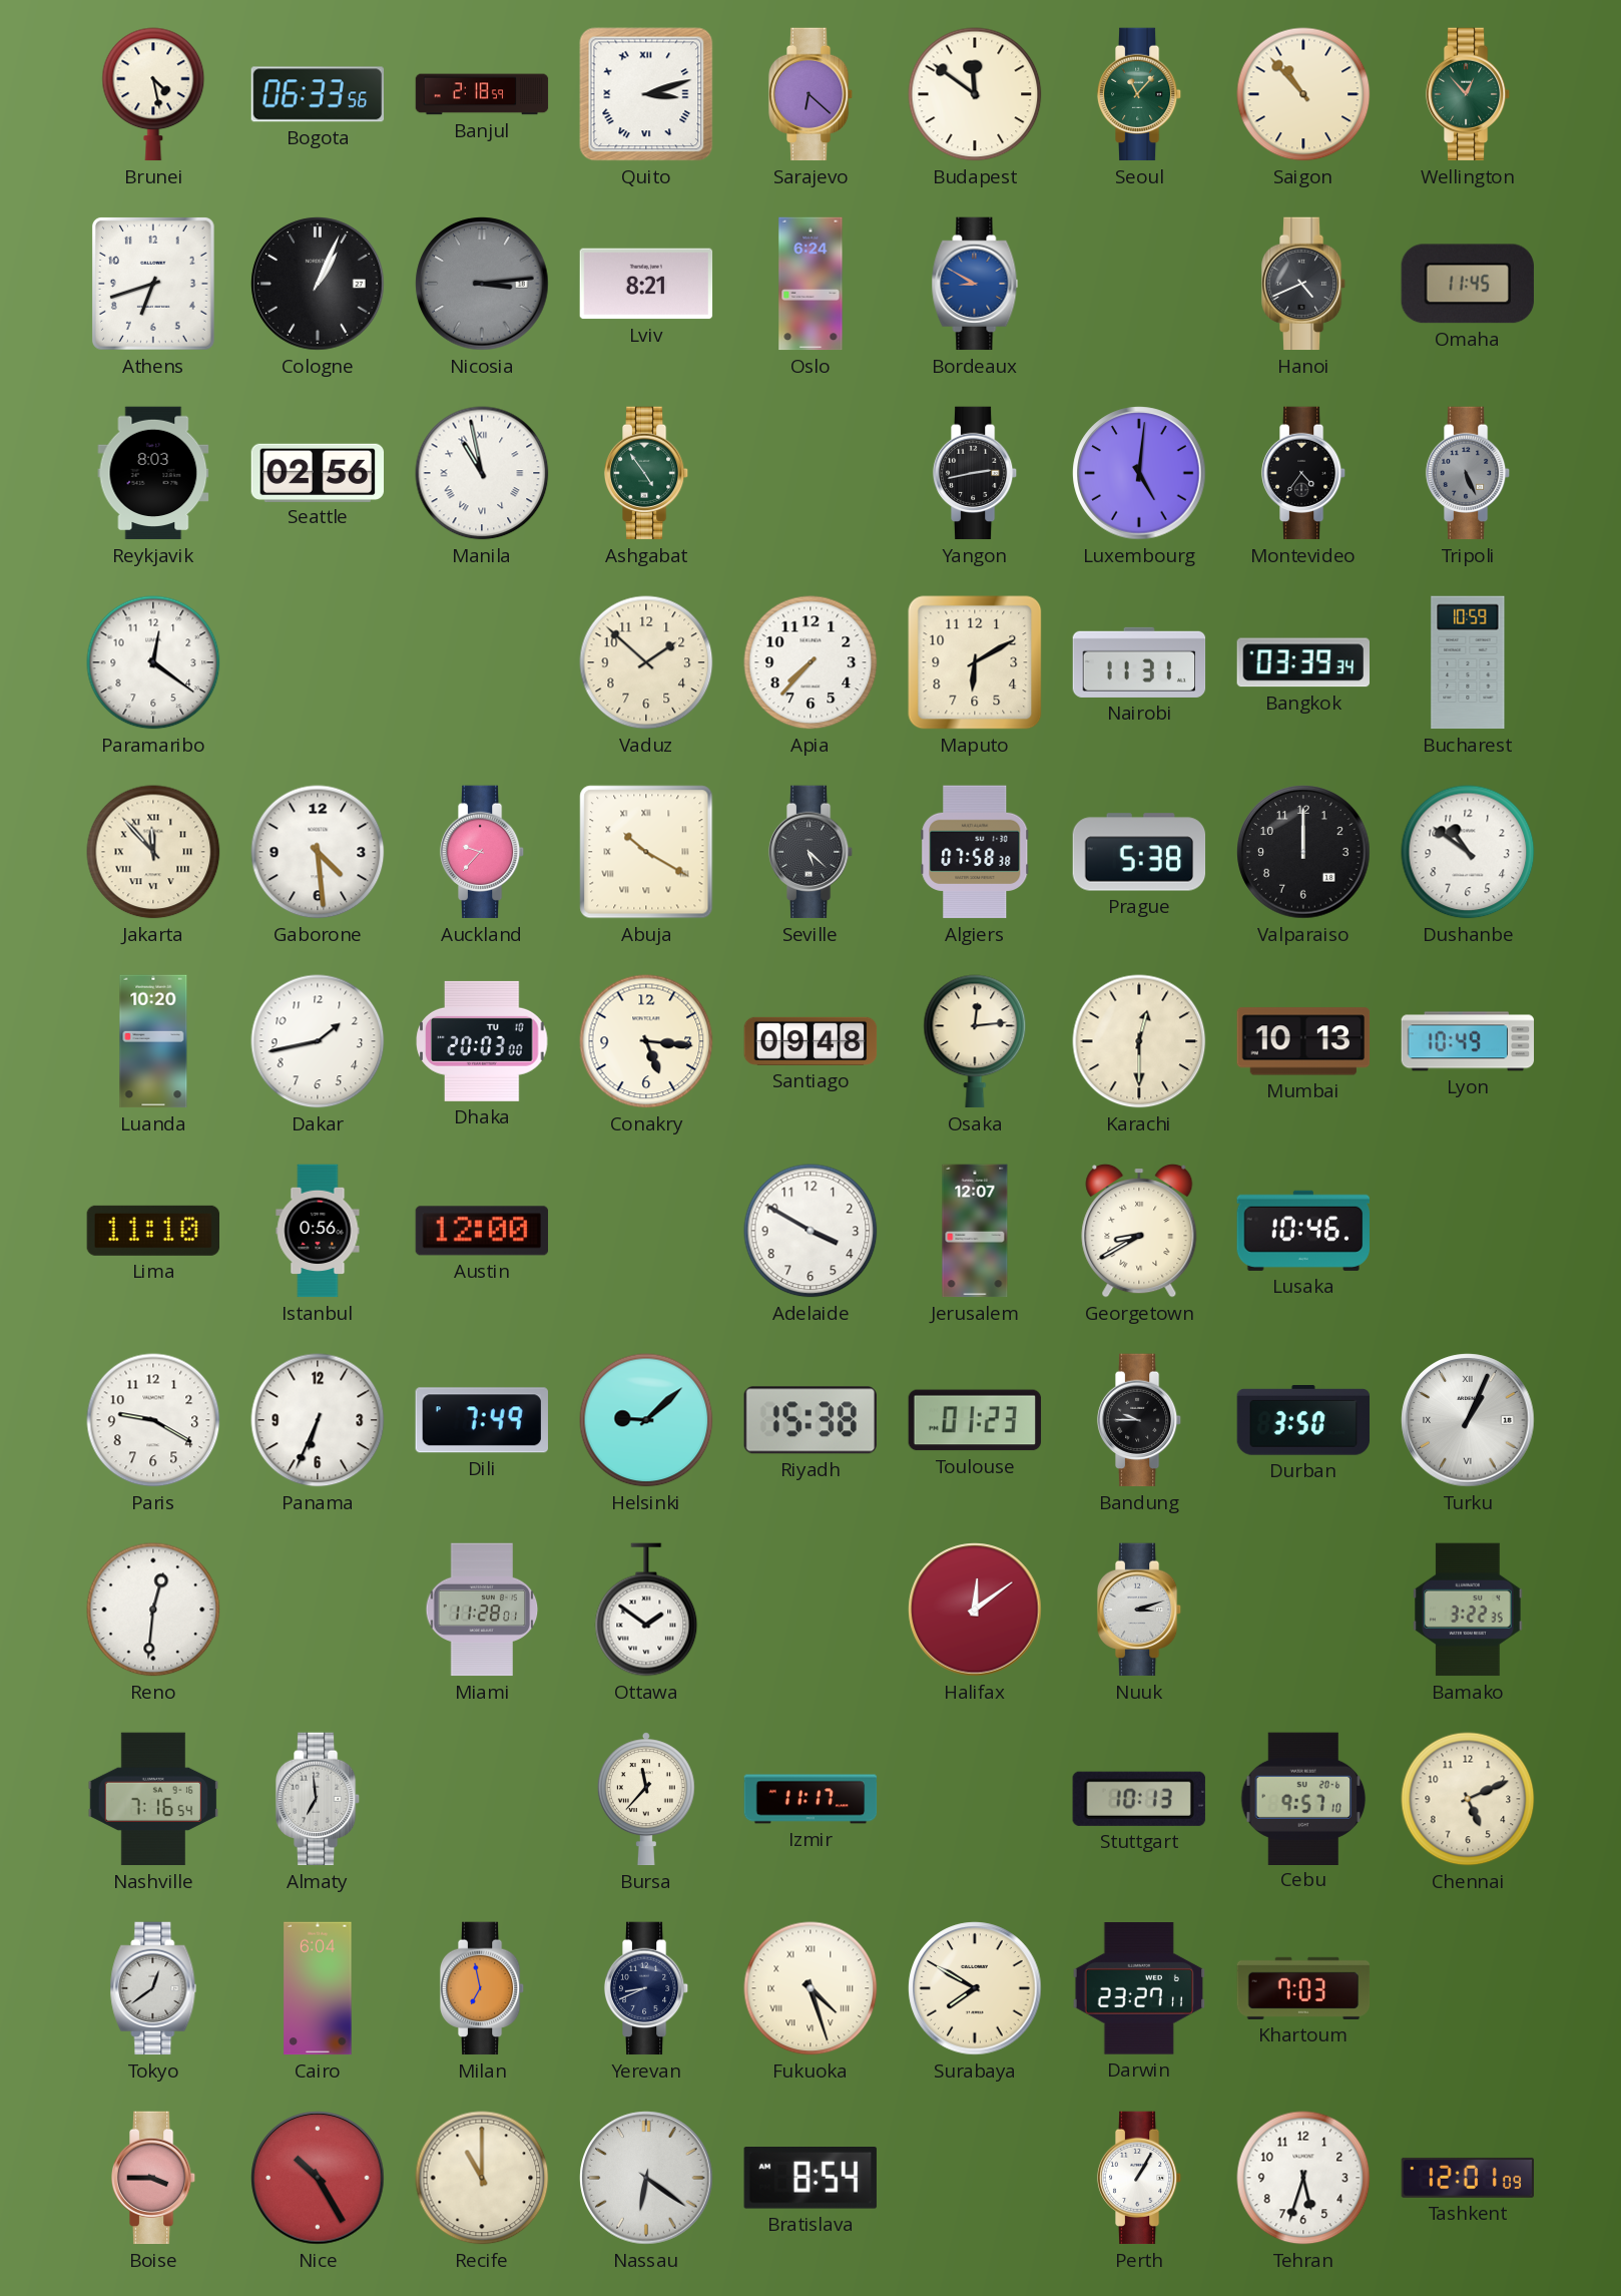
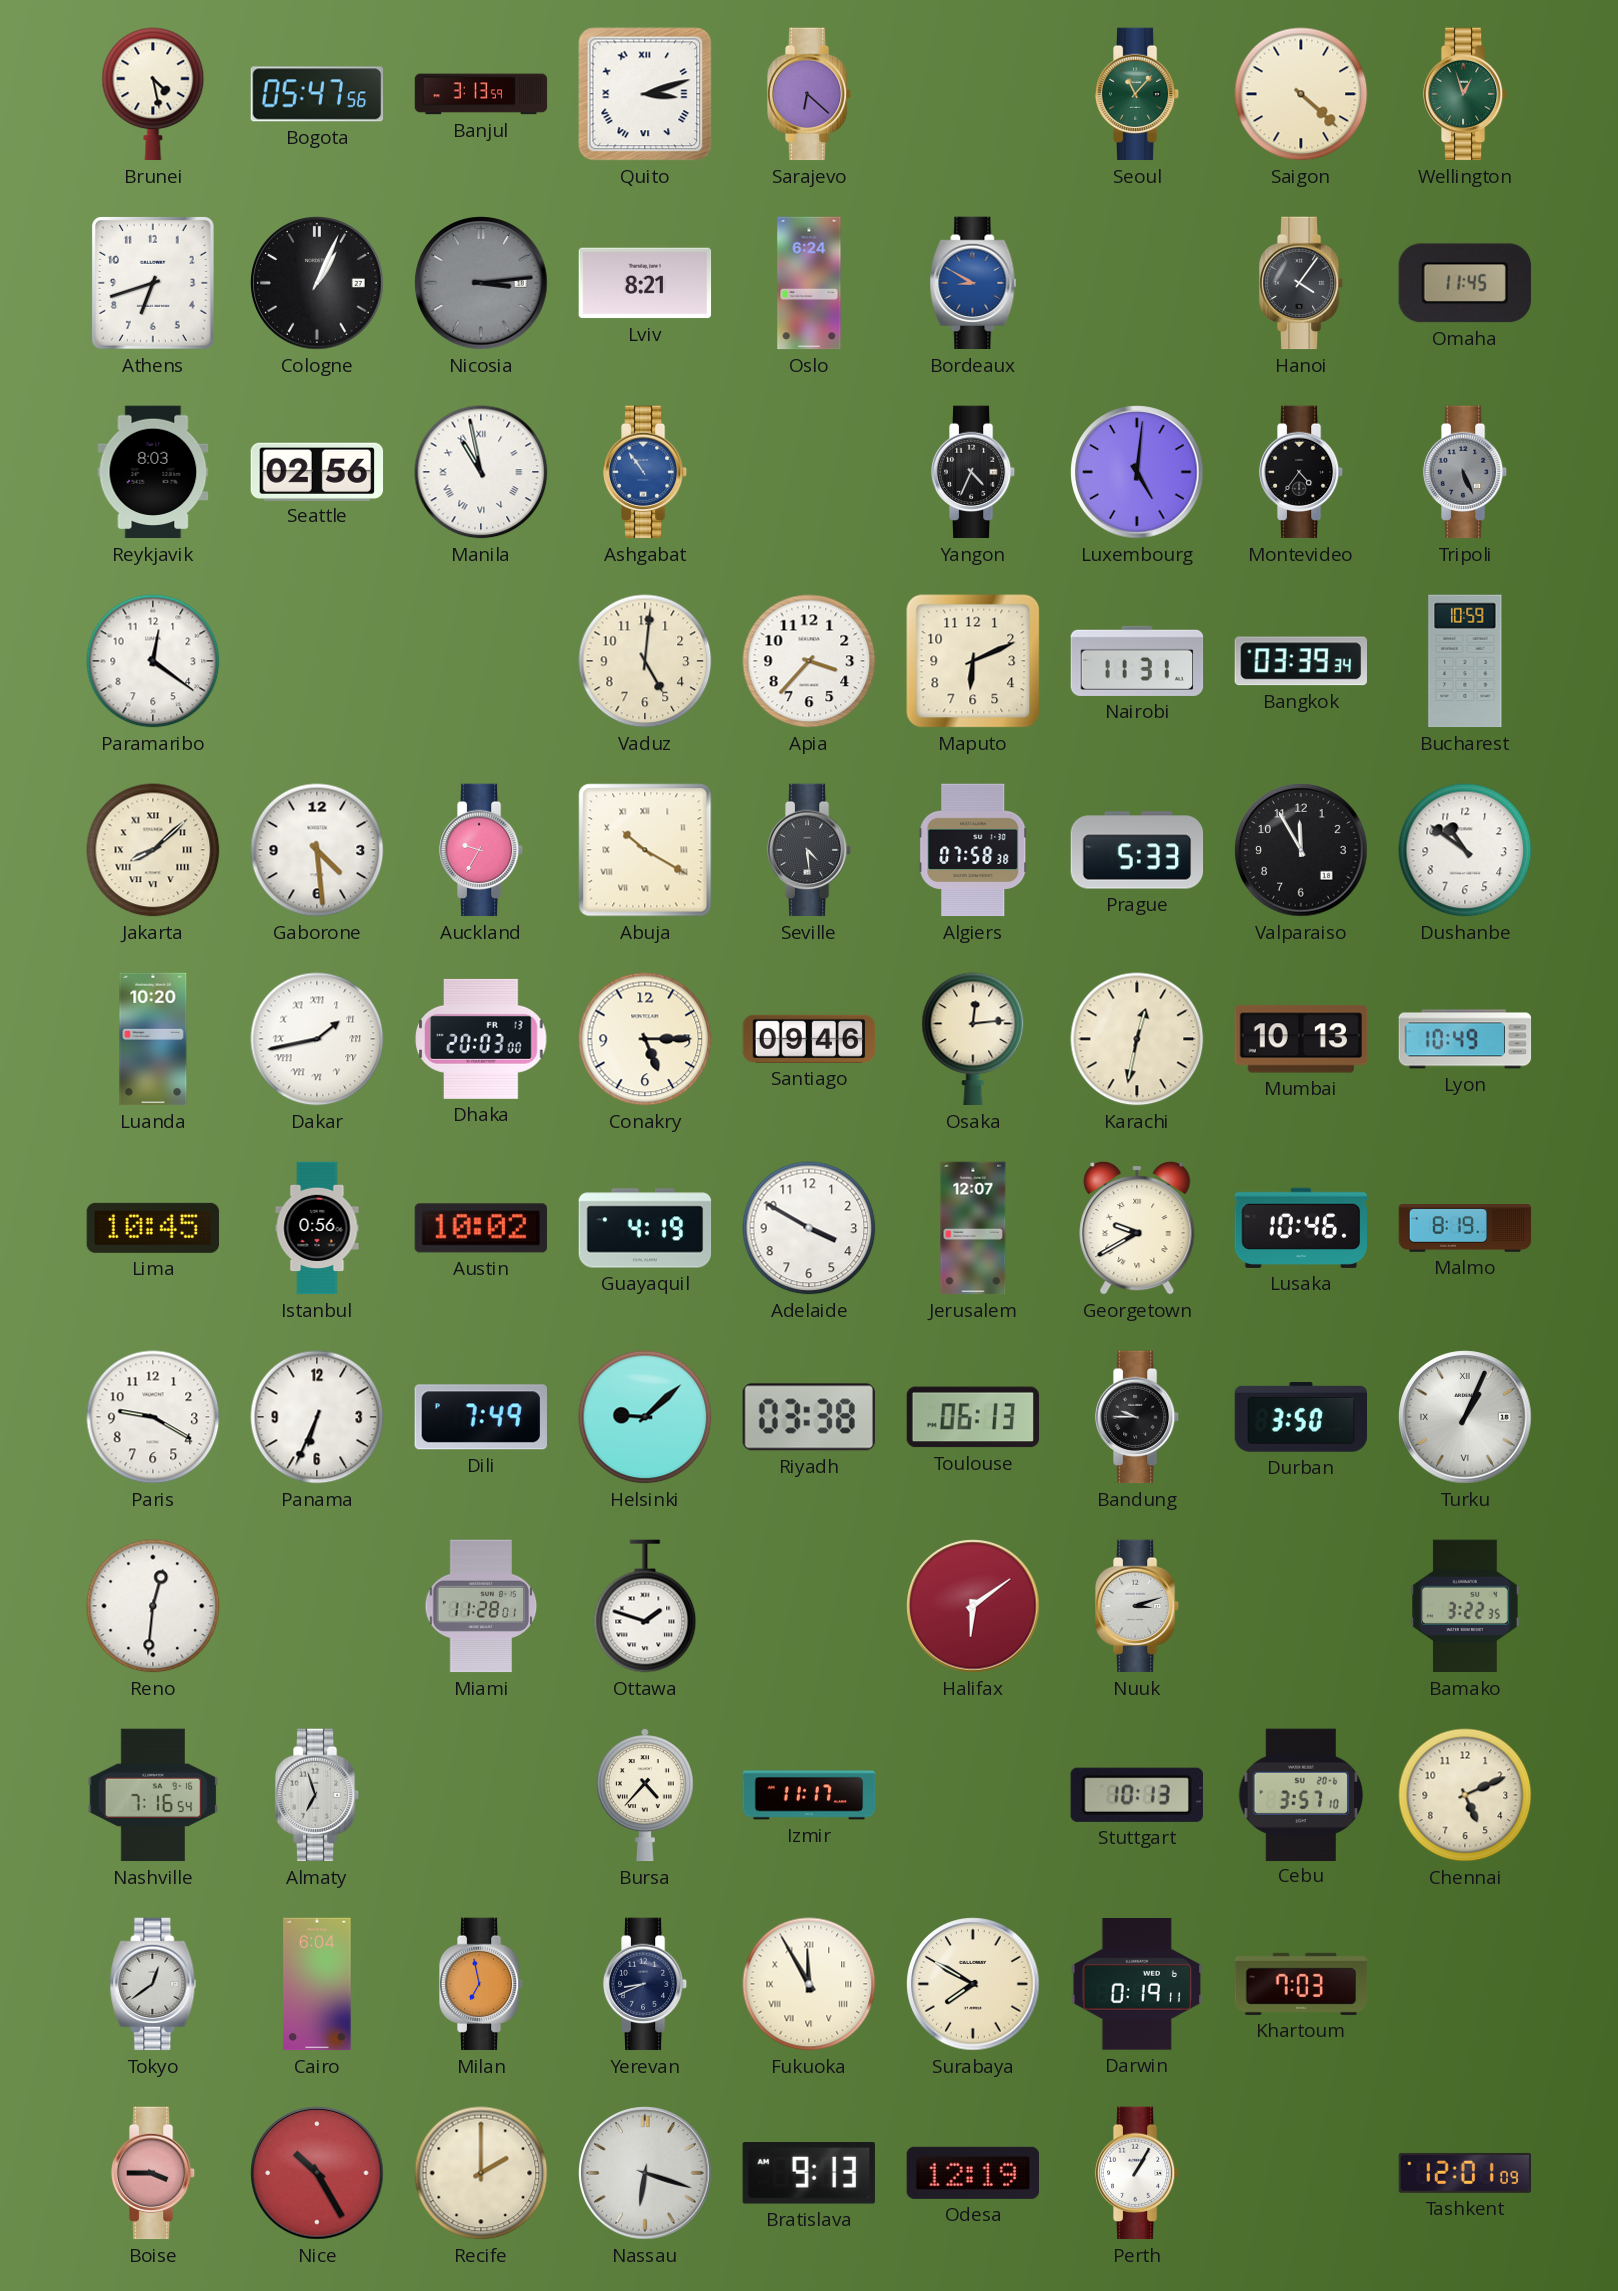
Bogota: 06:33 -> 05:47
Banjul: 2:18 -> 3:13
Budapest: 11:51 -> none
Saigon: 10:53 -> 4:22
Wellington: 12:53 -> 12:57
Hanoi: 4:41 -> 4:06
Ashgabat: 4:54 -> 10:54
Ashgabat dial: green -> blue
Yangon: 2:43 -> 4:34
Vaduz: 1:52 -> 5:01
Apia: 7:37 -> 3:37
Maputo: 6:10 -> 6:11
Jakarta: 11:53 -> 8:08
Auckland: 9:37 -> 9:35
Seville: 5:22 -> 4:29
Prague: 5:38 -> 5:33
Valparaiso: 12:00 -> 11:55
Dakar numerals: Arabic -> Roman
Dhaka date: TU 10 -> FR 13
Conakry: 5:16 -> 5:15
Santiago: 09:48 -> 09:46
Karachi: 12:30 -> 12:32
Lima: 11:10 -> 10:45
Austin: 12:00 -> 10:02
Guayaquil: none -> 4:19
Georgetown: 8:40 -> 9:40
Malmo: none -> 8:19
Riyadh: 15:38 -> 03:38
Toulouse: 01:23 -> 06:13
Ottawa: 1:51 -> 1:48
Halifax: 12:09 -> 6:09
Almaty: 6:59 -> 6:57
Bursa: 11:37 -> 4:37
Cebu: 9:57 -> 3:57
Fukuoka: 4:27 -> 11:55
Darwin: 23:27 -> 0:19
Recife: 11:00 -> 2:00
Nassau: 6:21 -> 6:18
Bratislava: 8:54 -> 9:13
Odesa: none -> 12:19
Tehran: 5:33 -> none
